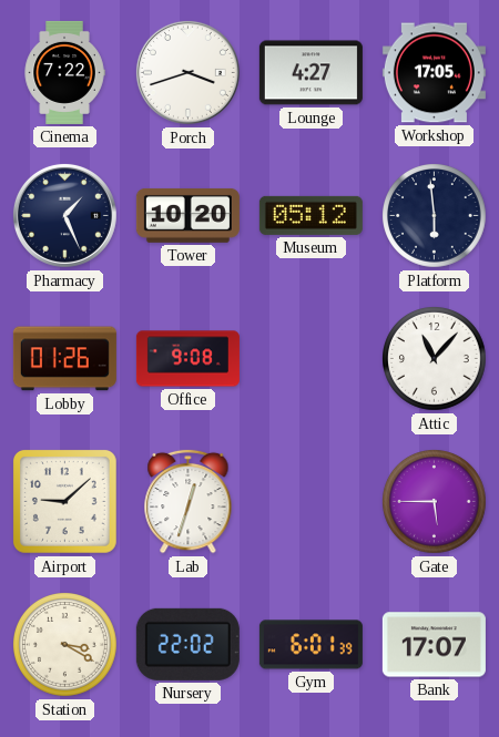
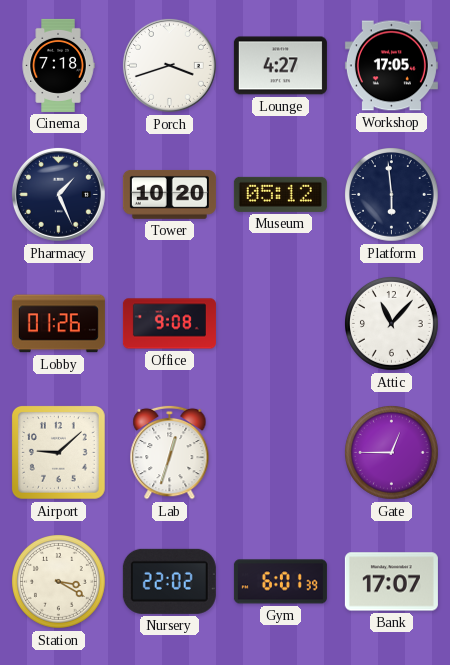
Cinema: 7:22 -> 7:18
Gate: 5:45 -> 12:45
